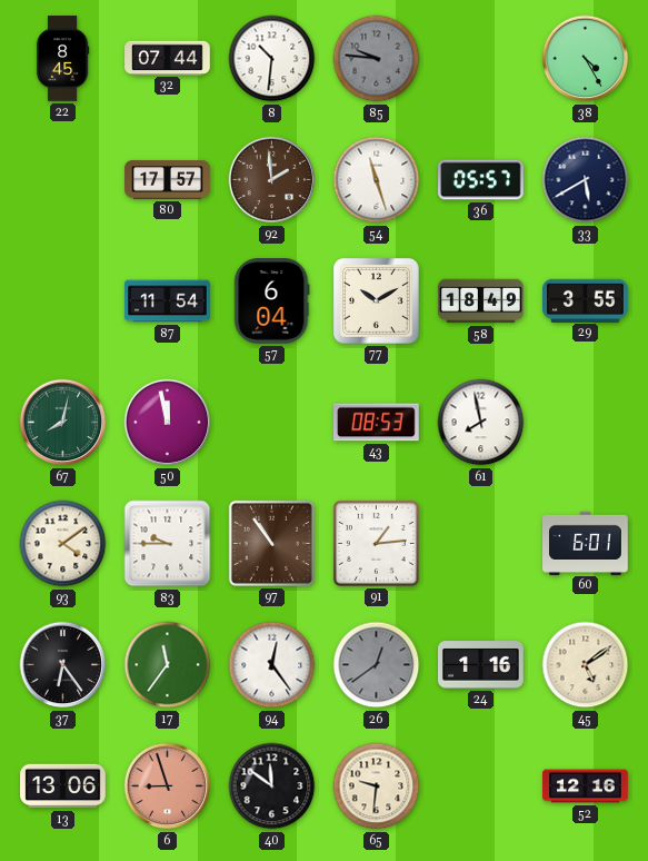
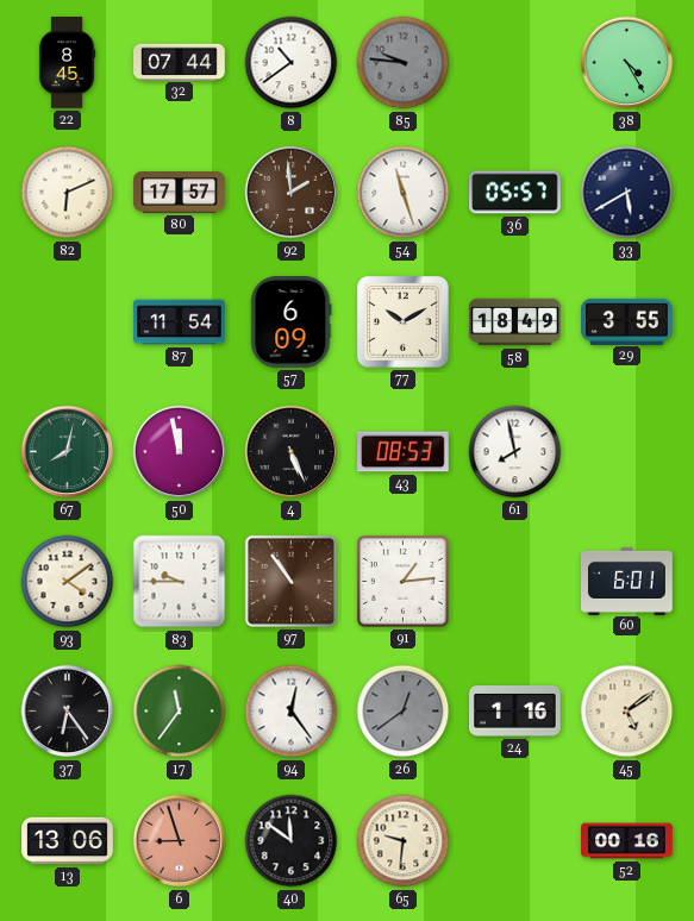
8: 10:31 -> 10:39
82: none -> 6:11
57: 6:04 -> 6:09
4: none -> 5:26
52: 12:16 -> 00:16
